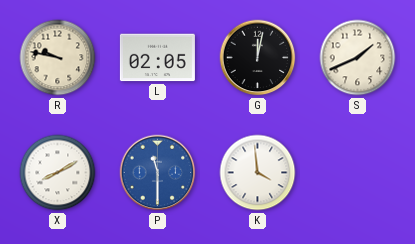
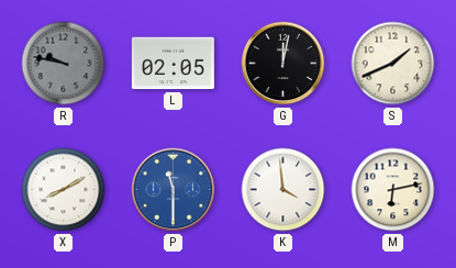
R dial: cream -> grey
M: none -> 6:13
